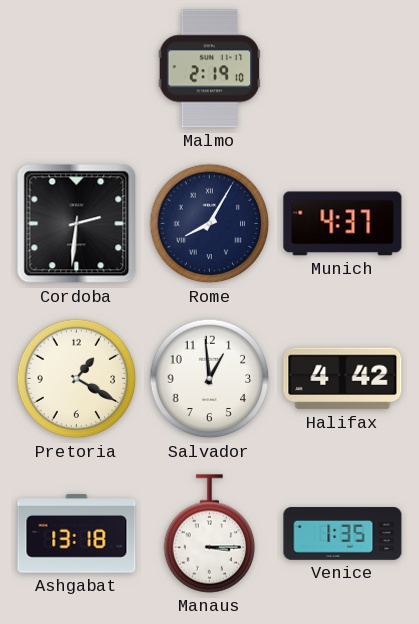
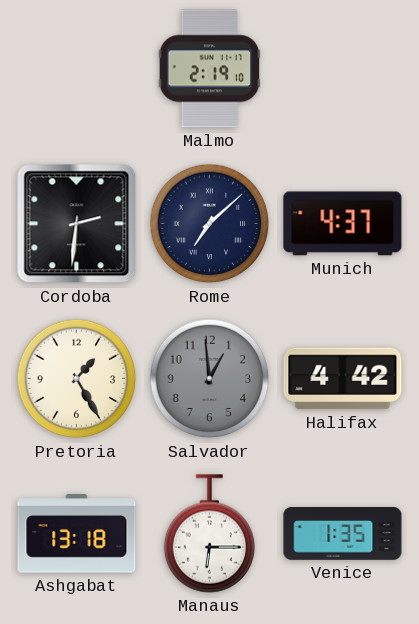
Rome: 8:05 -> 7:08
Pretoria: 1:20 -> 1:25
Salvador dial: white -> grey
Manaus: 3:15 -> 6:15
